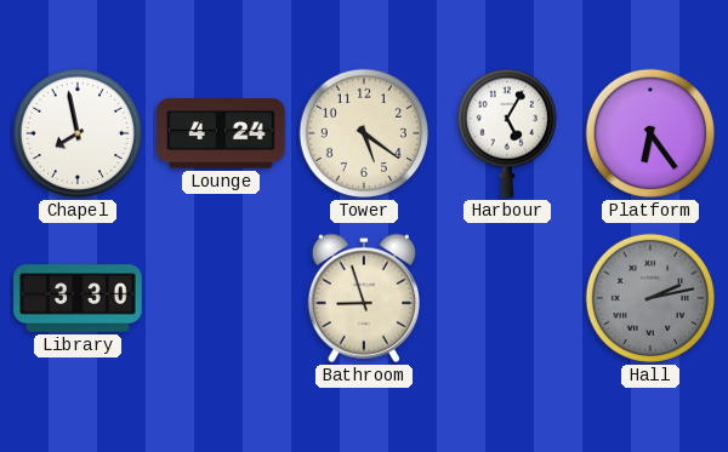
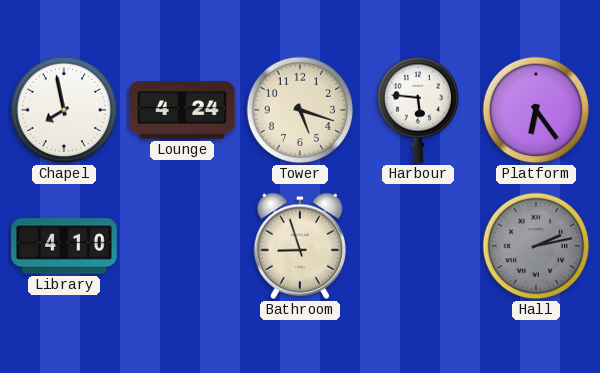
Tower: 5:21 -> 5:18
Harbour: 5:05 -> 5:46
Library: 3:30 -> 4:10
